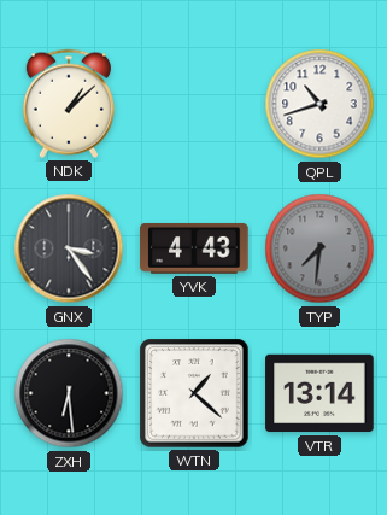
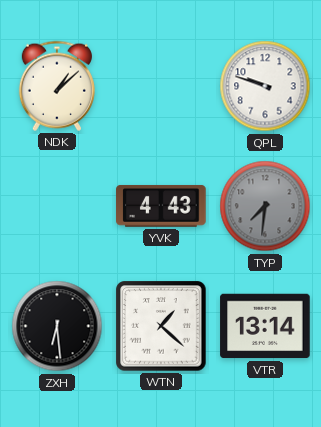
QPL: 10:42 -> 9:48
GNX: 3:24 -> none
